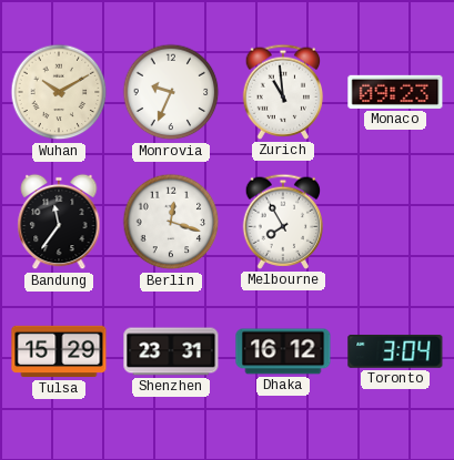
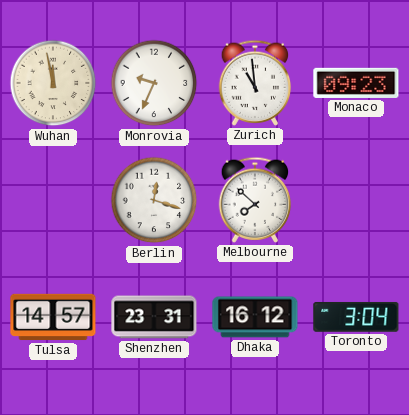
Wuhan: 10:10 -> 11:58
Bandung: 11:36 -> none
Melbourne: 7:55 -> 7:52
Tulsa: 15:29 -> 14:57
